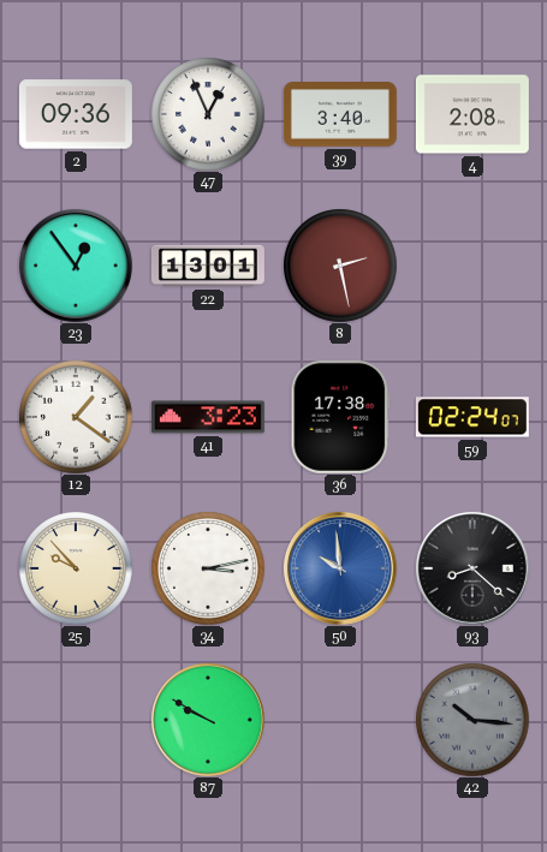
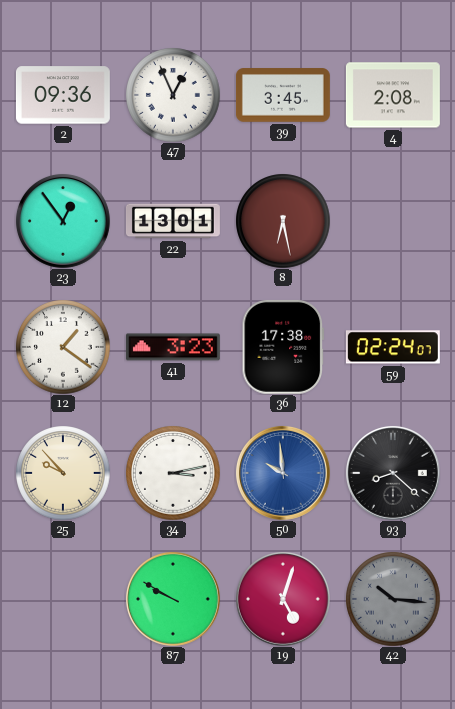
39: 3:40 -> 3:45
8: 2:28 -> 6:28
19: none -> 5:03
